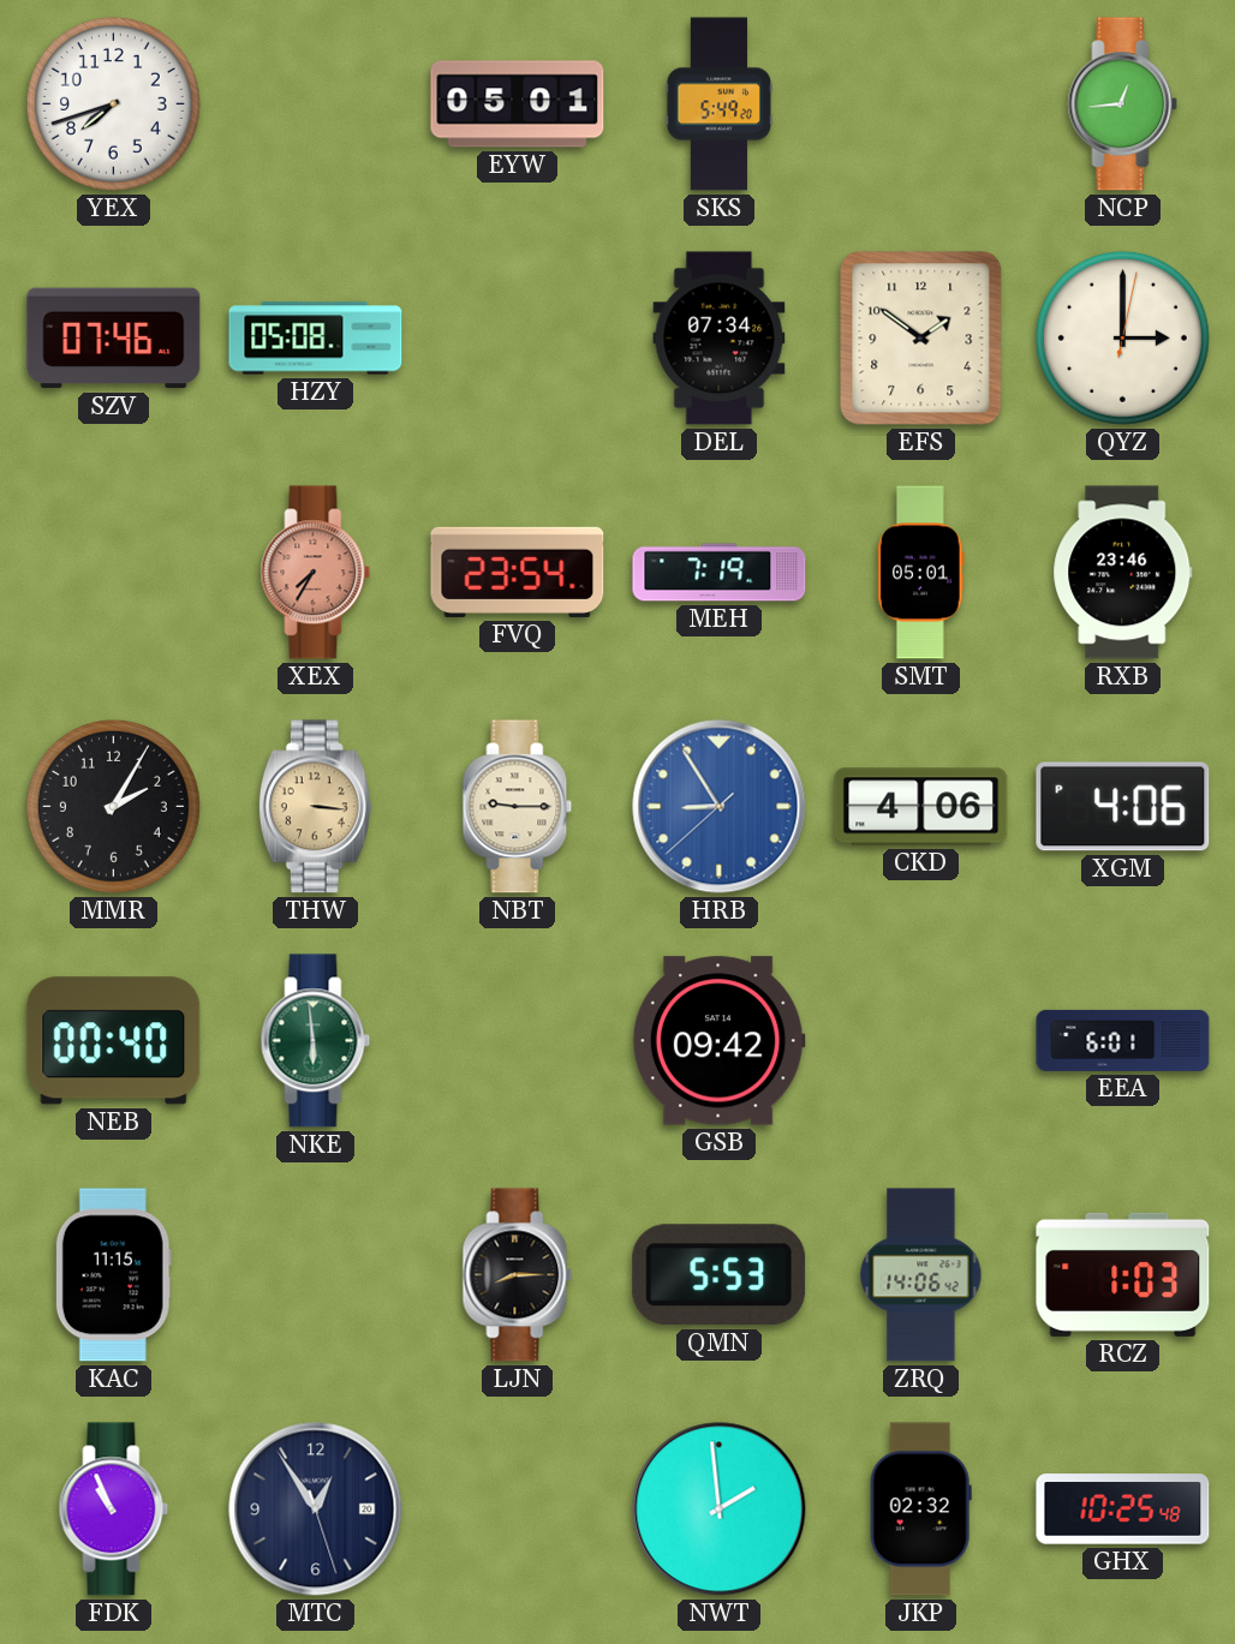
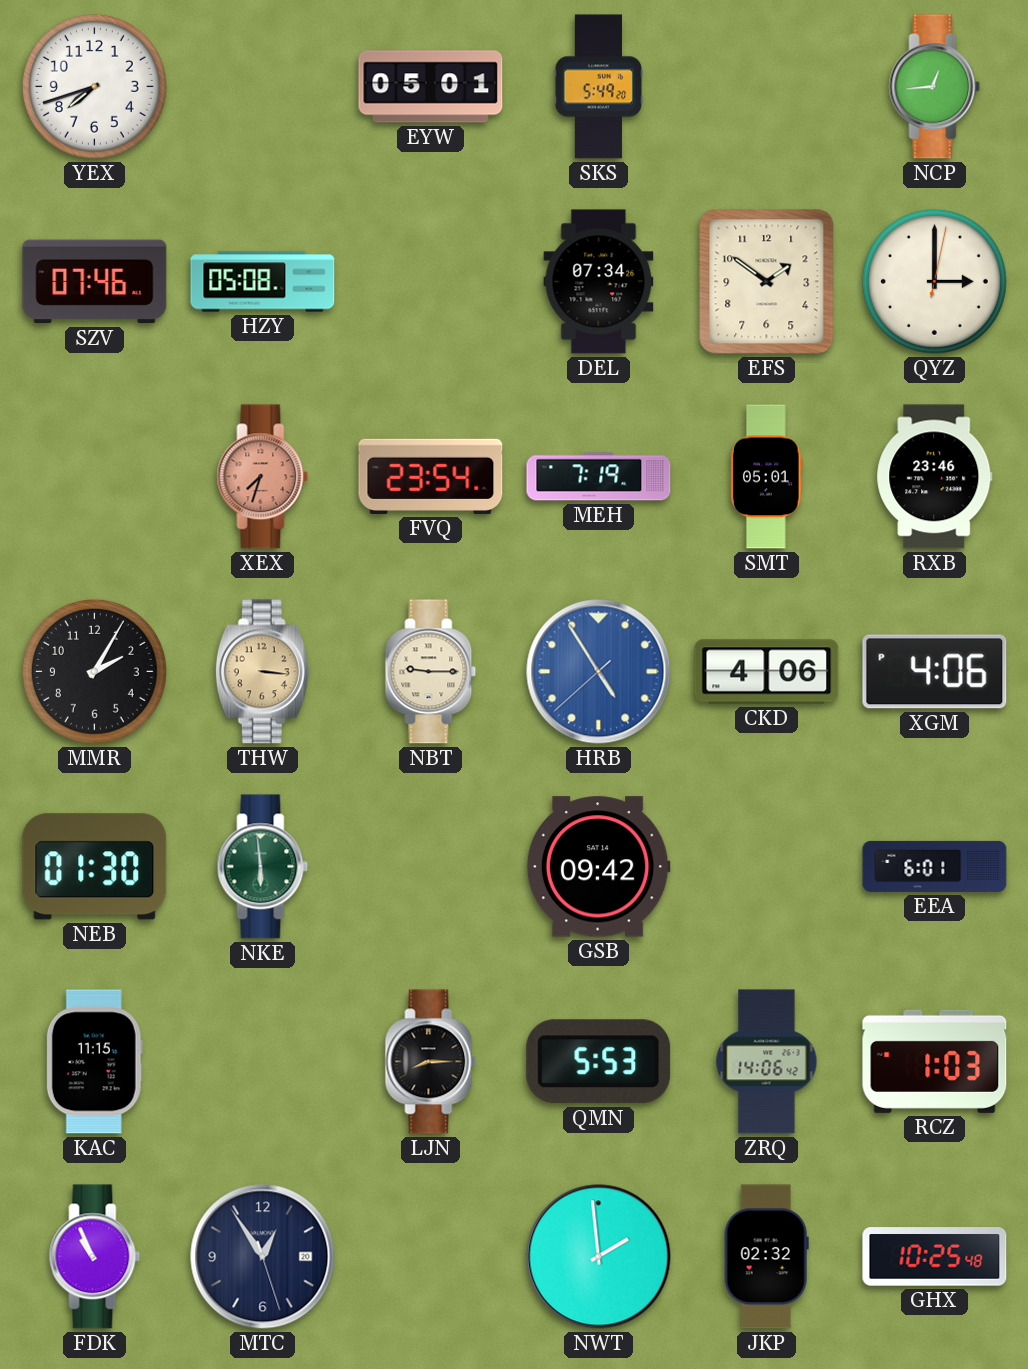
XEX: 7:35 -> 7:33
HRB: 8:54 -> 4:54
NEB: 00:40 -> 01:30
